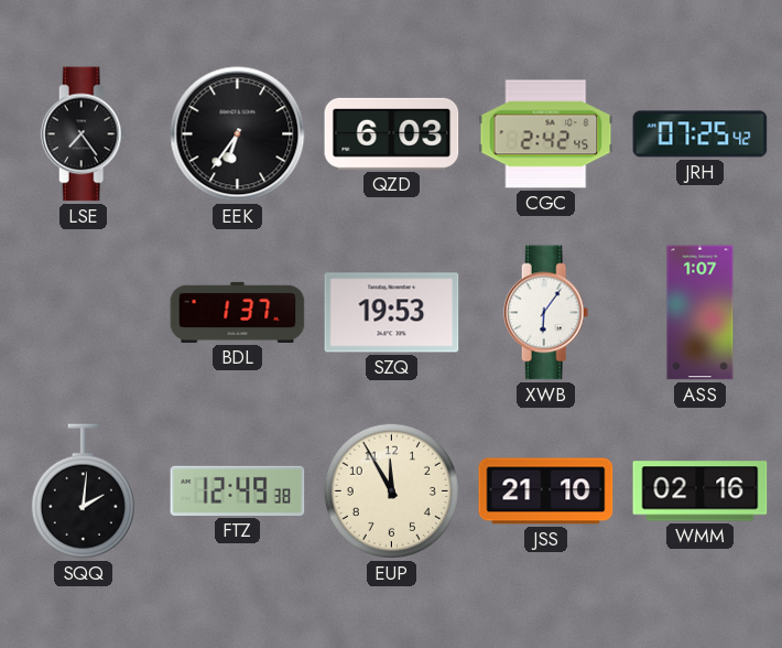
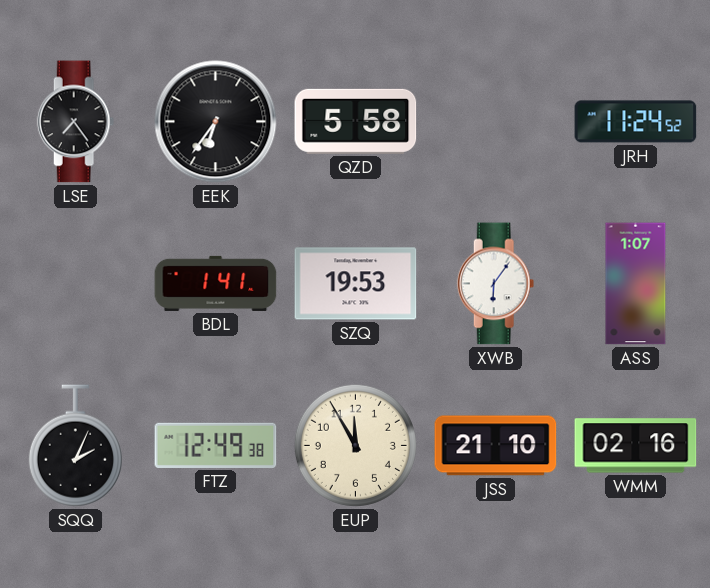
QZD: 6:03 -> 5:58
CGC: 2:42 -> none
JRH: 07:25 -> 11:24
BDL: 1:37 -> 1:41
SQQ: 2:01 -> 2:04
